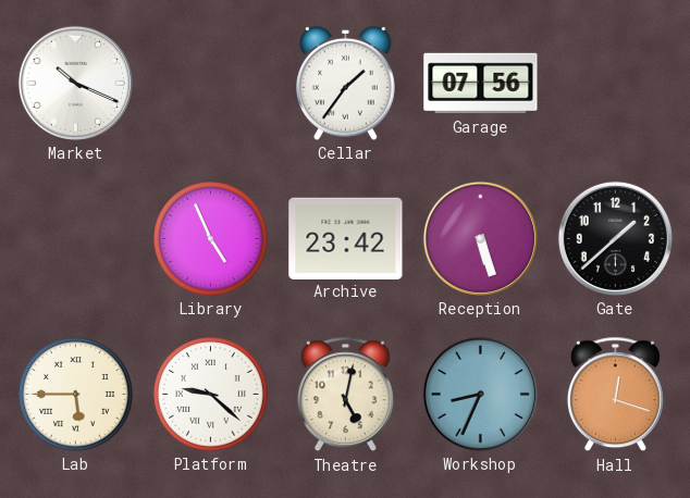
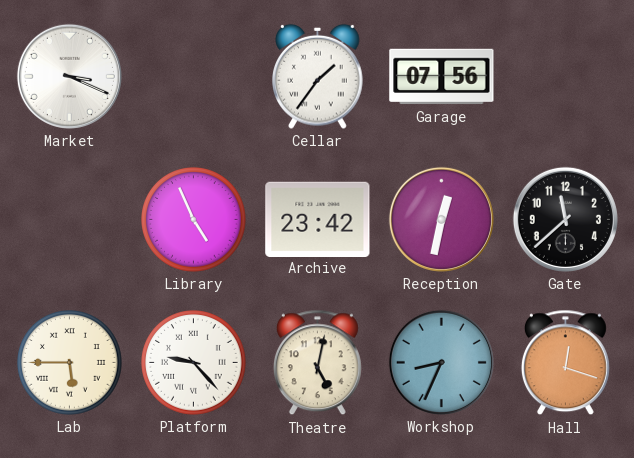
Market: 10:19 -> 3:19
Reception: 5:27 -> 12:32
Gate: 1:38 -> 11:38
Platform: 9:22 -> 9:23
